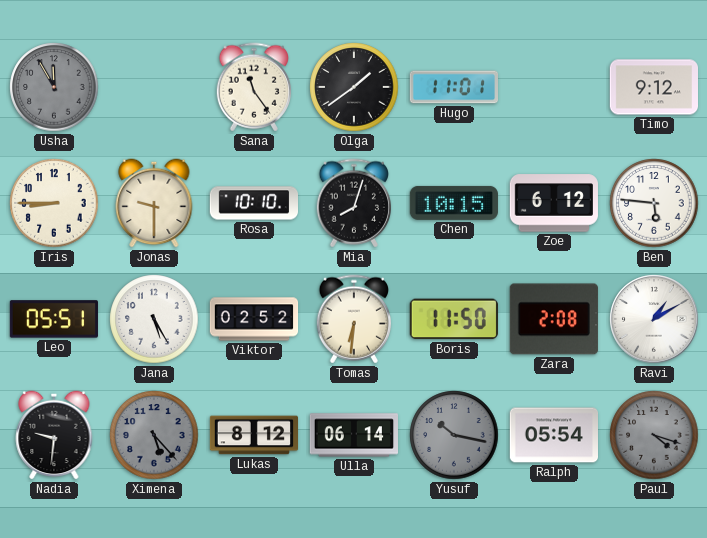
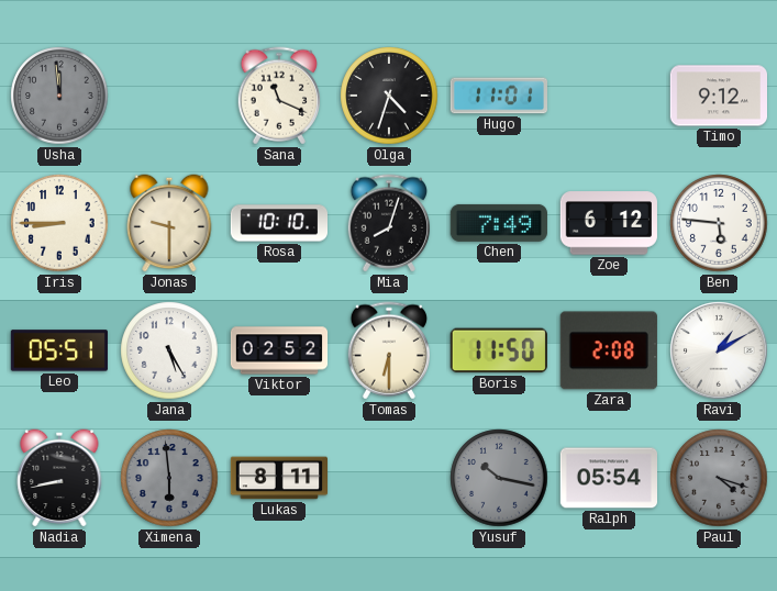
Usha: 11:55 -> 11:59
Sana: 11:24 -> 11:19
Olga: 1:39 -> 4:33
Chen: 10:15 -> 7:49
Tomas: 6:31 -> 6:30
Nadia: 9:31 -> 8:43
Ximena: 5:23 -> 5:59
Lukas: 8:12 -> 8:11
Ulla: 06:14 -> none
